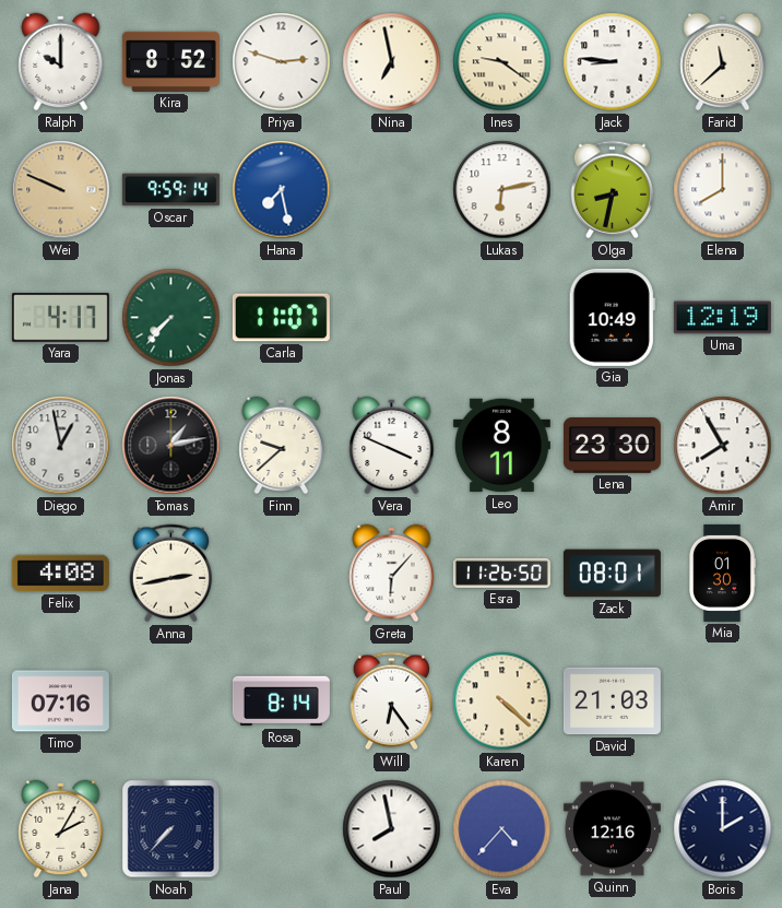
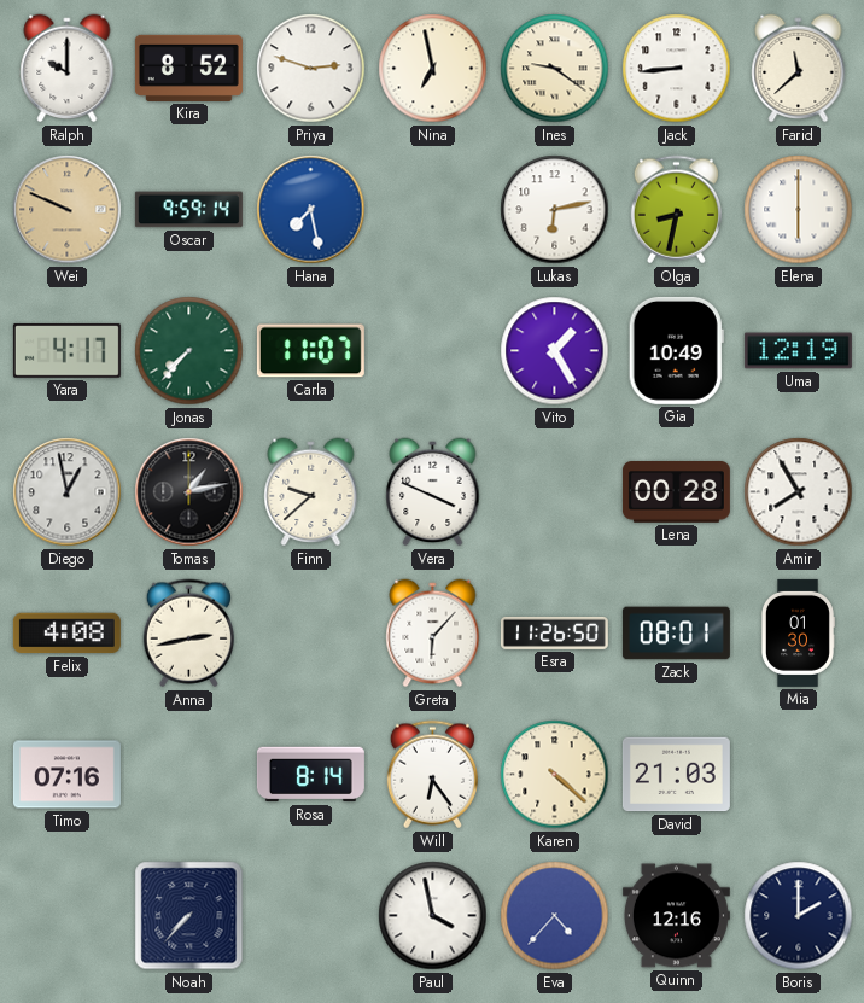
Jack: 8:46 -> 8:44
Elena: 8:00 -> 6:00
Vito: none -> 1:25
Leo: 8:11 -> none
Lena: 23:30 -> 00:28
Jana: 2:05 -> none
Paul: 7:58 -> 3:58
